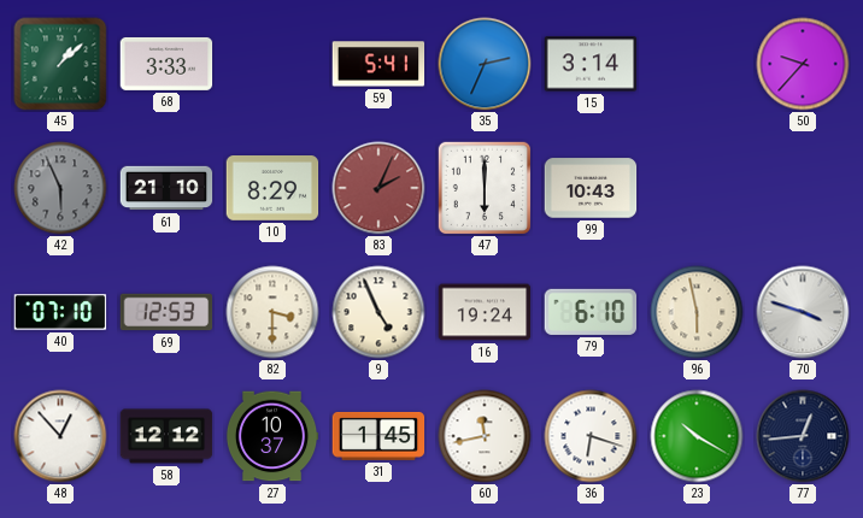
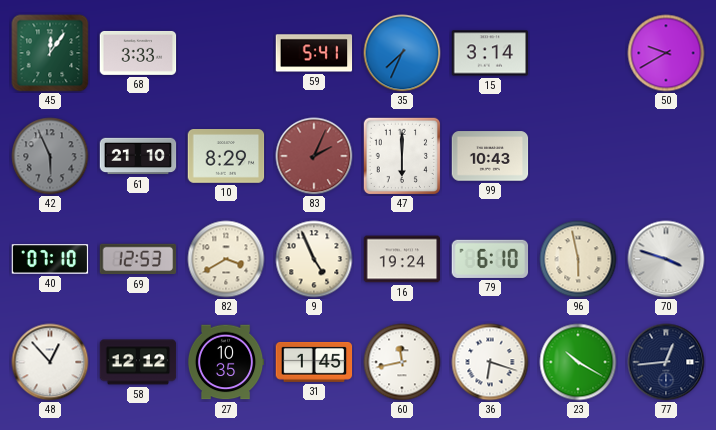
45: 1:08 -> 12:06
35: 2:34 -> 7:34
50: 9:37 -> 9:40
82: 3:30 -> 3:40
27: 10:37 -> 10:35
